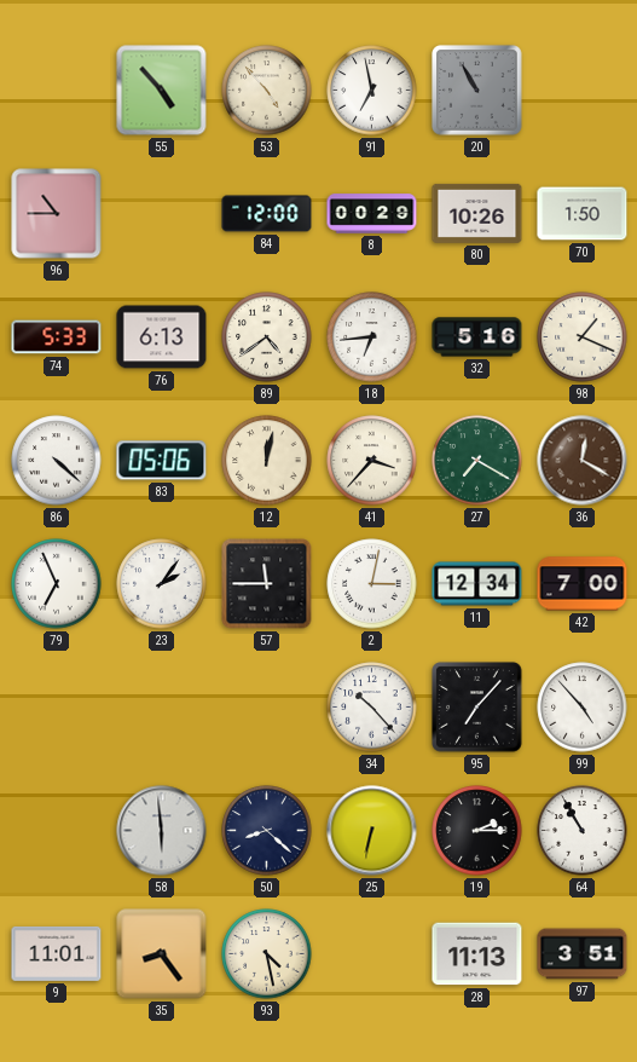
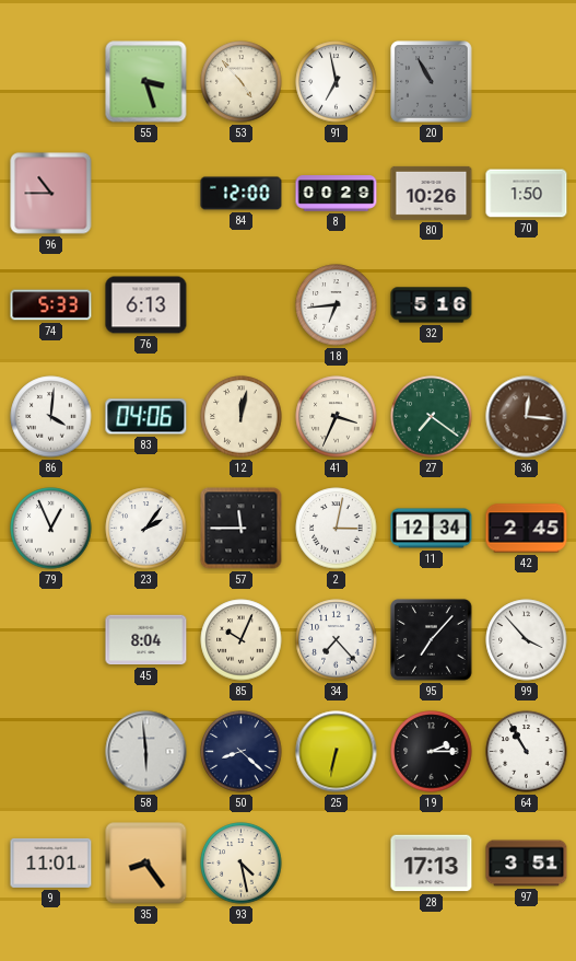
55: 4:53 -> 3:27
89: 4:39 -> none
98: 1:19 -> none
86: 4:22 -> 4:01
83: 05:06 -> 04:06
41: 3:37 -> 3:34
27: 7:20 -> 7:21
36: 12:20 -> 12:16
79: 6:56 -> 12:56
42: 7:00 -> 2:45
45: none -> 8:04
85: none -> 10:04
34: 10:23 -> 7:23
99: 4:53 -> 3:53
28: 11:13 -> 17:13
